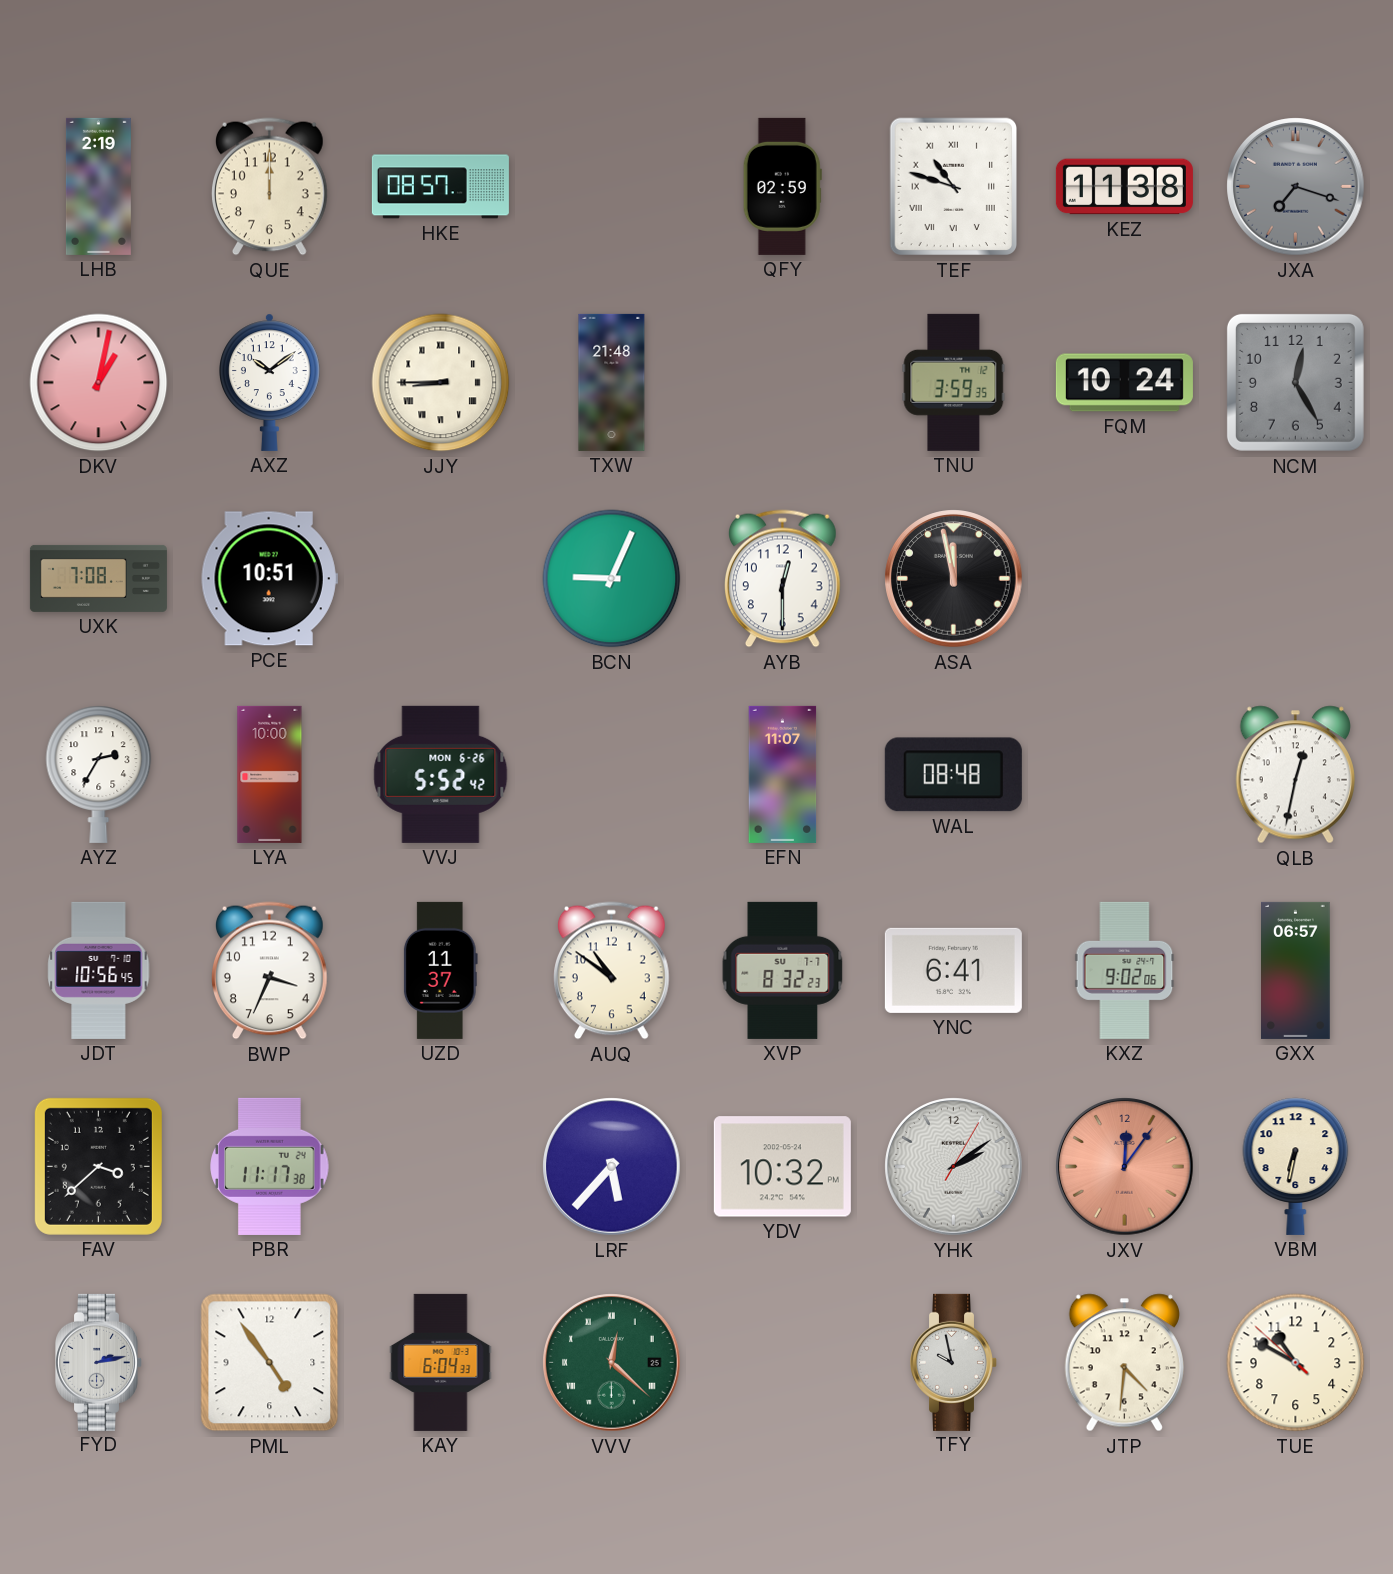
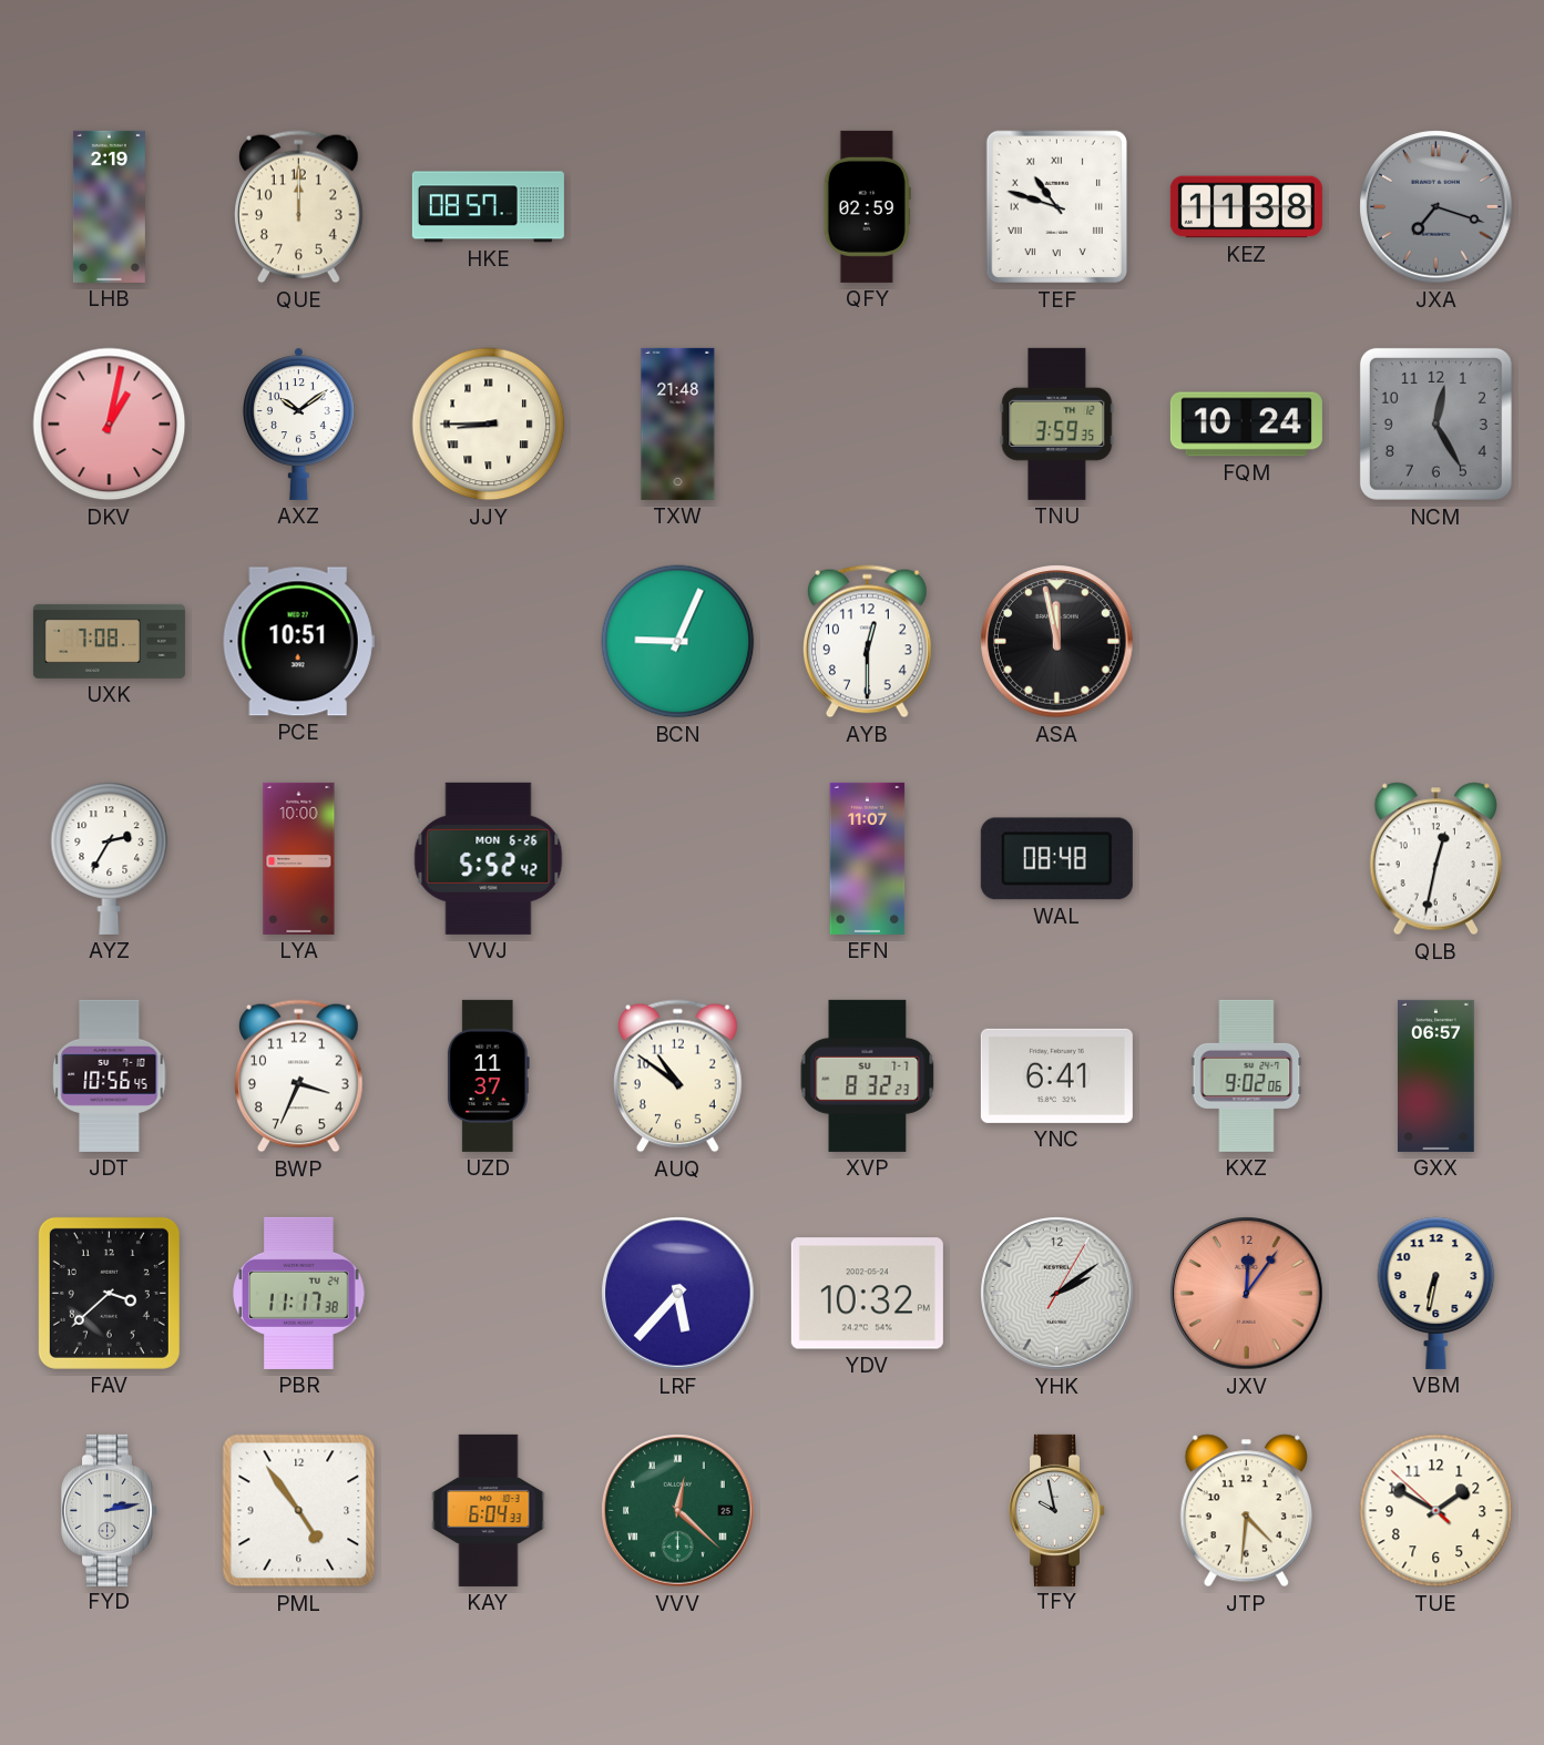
TUE: 10:49 -> 1:49
